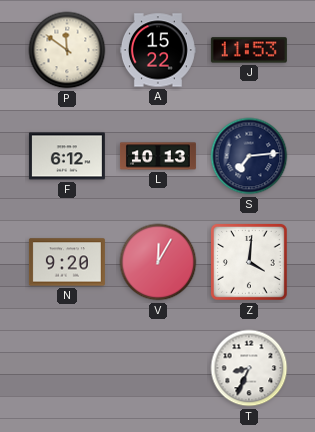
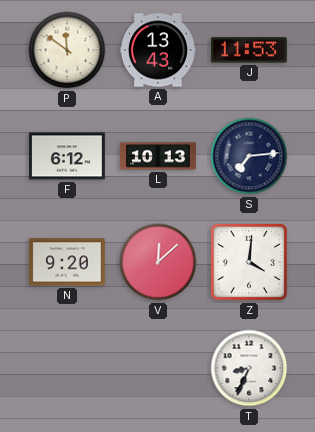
A: 15:22 -> 13:43
V: 12:05 -> 12:08
